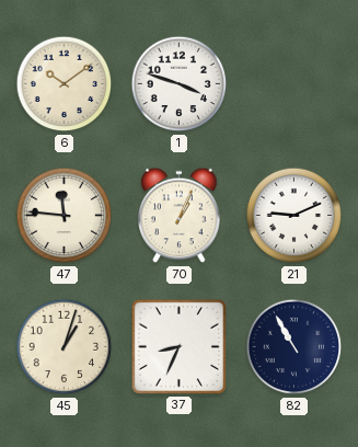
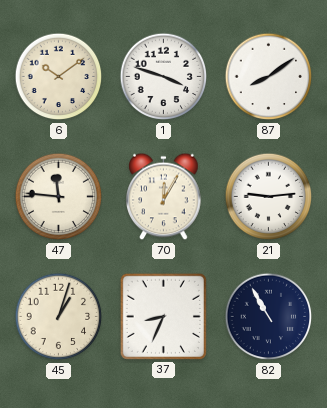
87: none -> 8:09
70: 1:04 -> 12:05
21: 9:11 -> 9:14
